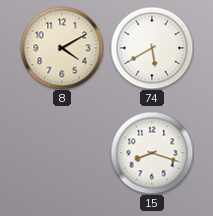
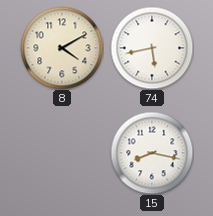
74: 5:40 -> 5:43
15: 8:18 -> 8:17
